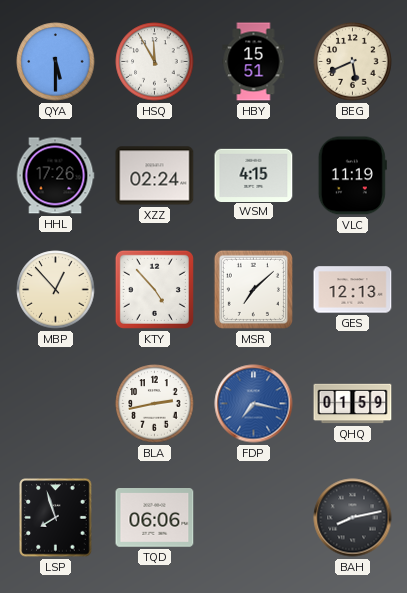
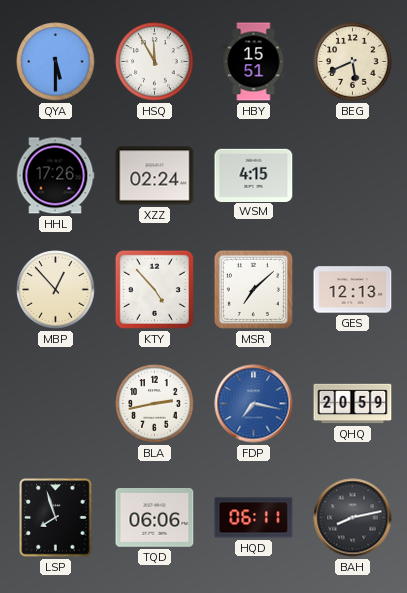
VLC: 11:19 -> none
QHQ: 01:59 -> 20:59
HQD: none -> 06:11
